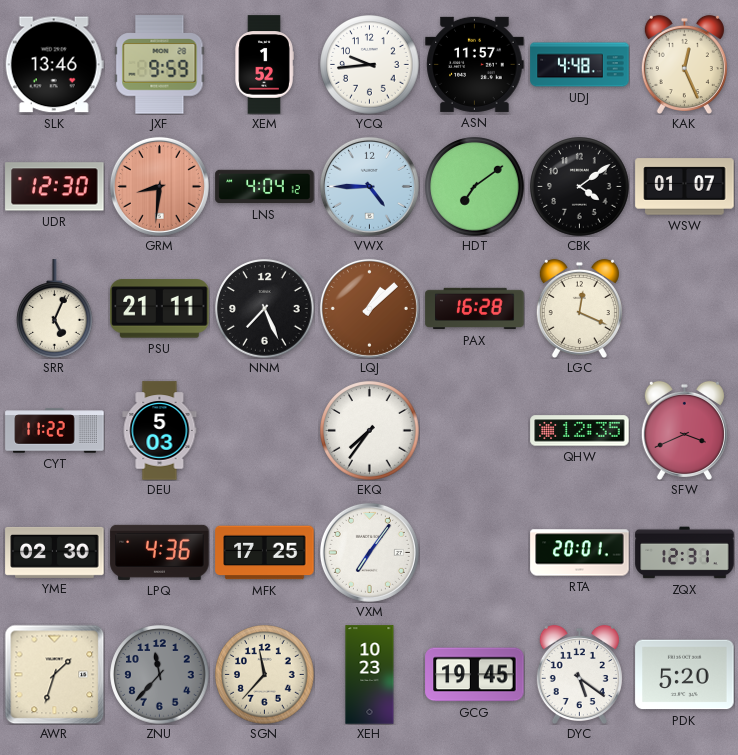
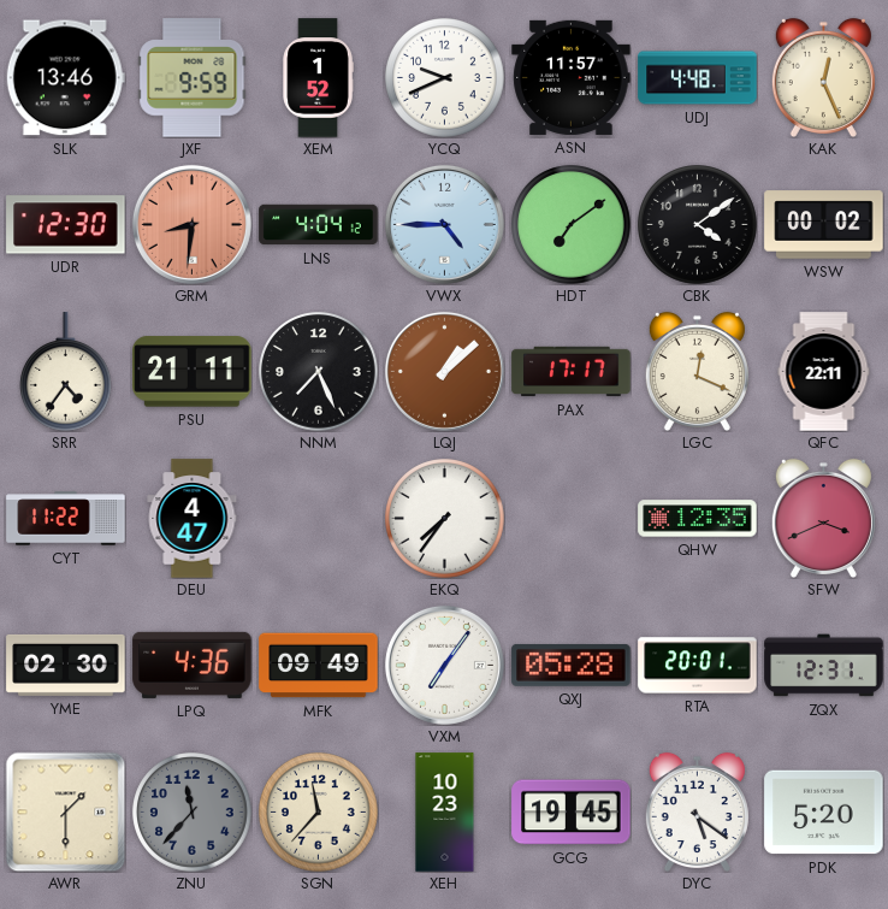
YCQ: 9:44 -> 9:41
WSW: 01:07 -> 00:02
SRR: 5:04 -> 4:36
PAX: 16:28 -> 17:17
QFC: none -> 22:11
DEU: 5:03 -> 4:47
MFK: 17:25 -> 09:49
QXJ: none -> 05:28
AWR: 1:33 -> 1:30
